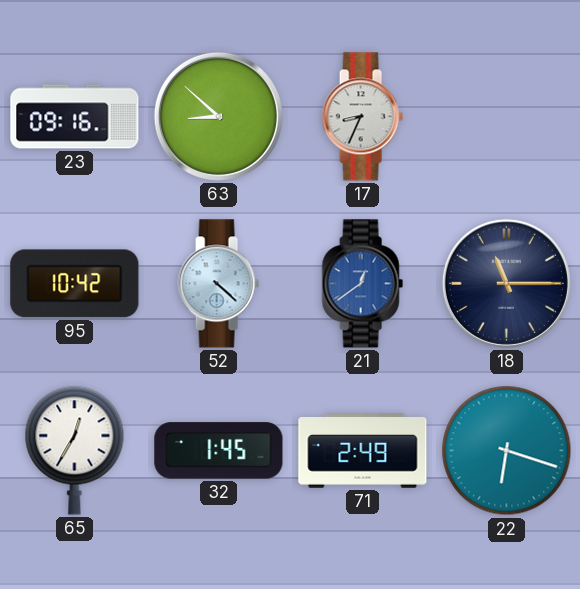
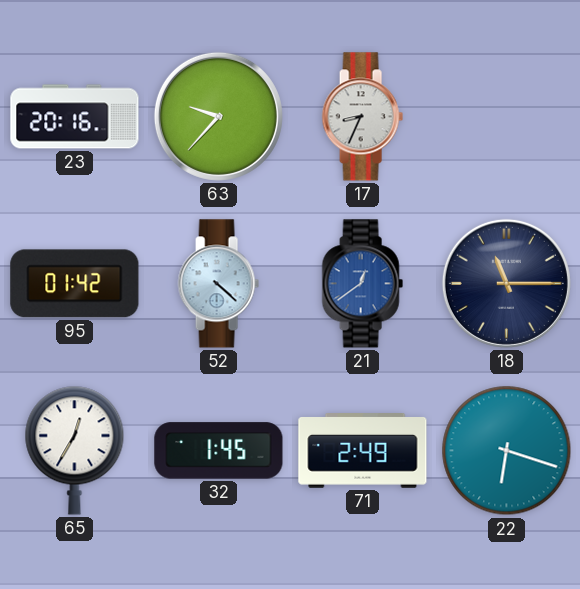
23: 09:16 -> 20:16
63: 8:52 -> 9:37
95: 10:42 -> 01:42
